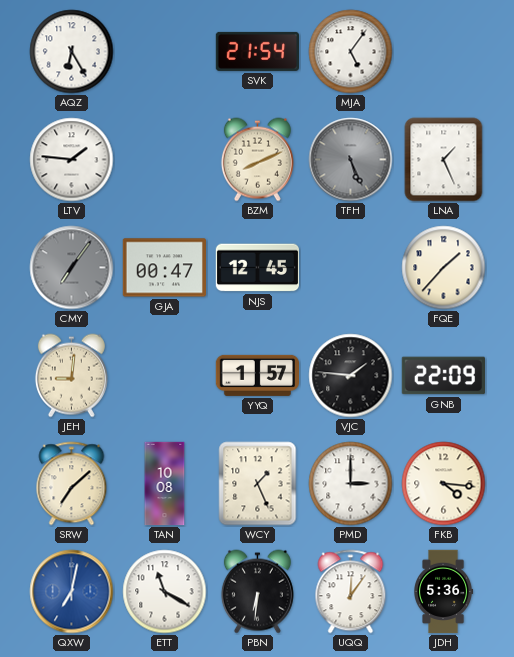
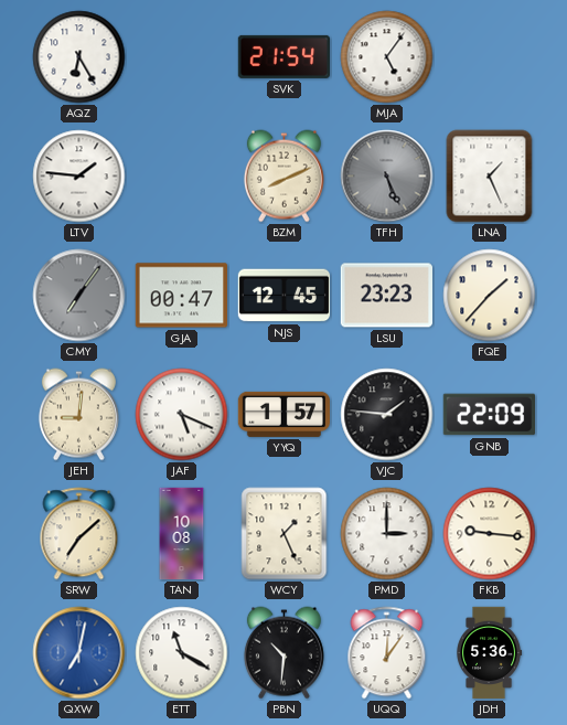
LSU: none -> 23:23
JAF: none -> 5:19
FKB: 4:16 -> 9:16
PBN: 6:31 -> 10:31
